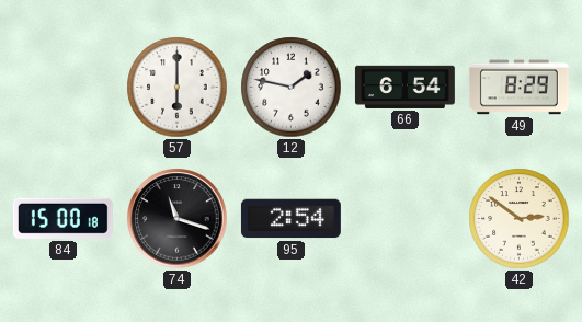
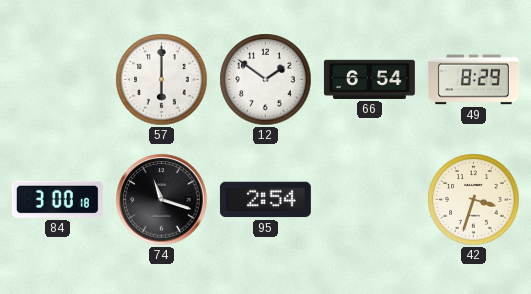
12: 1:47 -> 1:51
84: 15:00 -> 3:00
42: 2:51 -> 3:33
